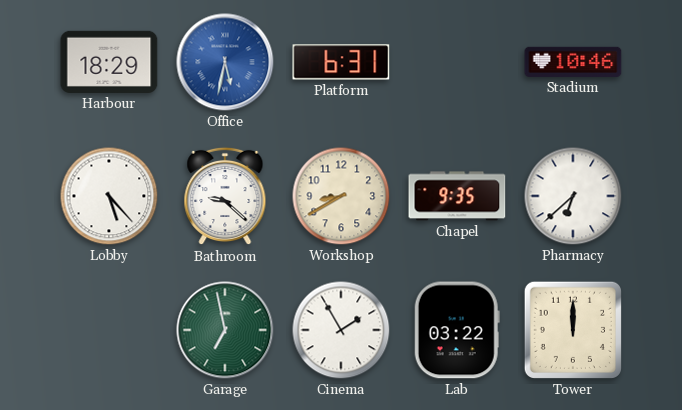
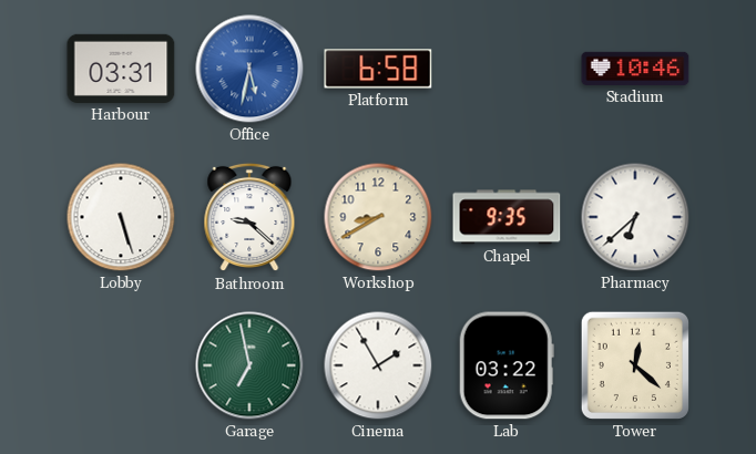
Harbour: 18:29 -> 03:31
Platform: 6:31 -> 6:58
Lobby: 5:23 -> 5:27
Tower: 12:00 -> 12:22
